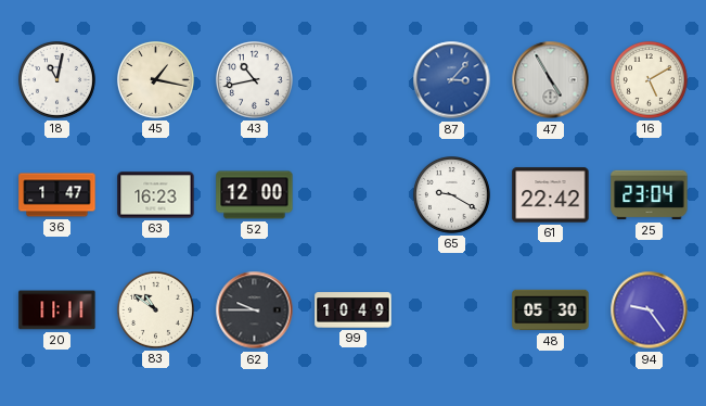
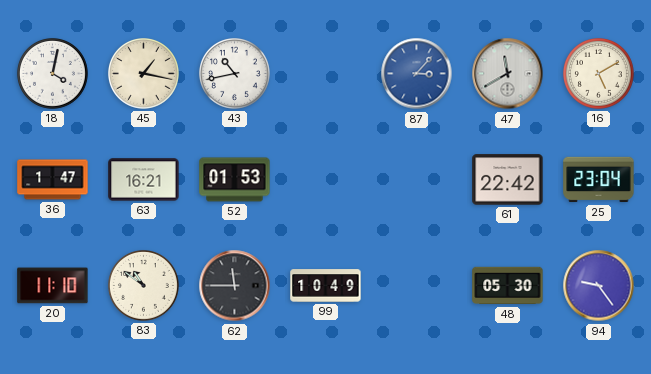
18: 11:02 -> 4:02
47: 4:55 -> 11:40
63: 16:23 -> 16:21
52: 12:00 -> 01:53
65: 9:20 -> none
20: 11:11 -> 11:10
62: 9:45 -> 11:45
